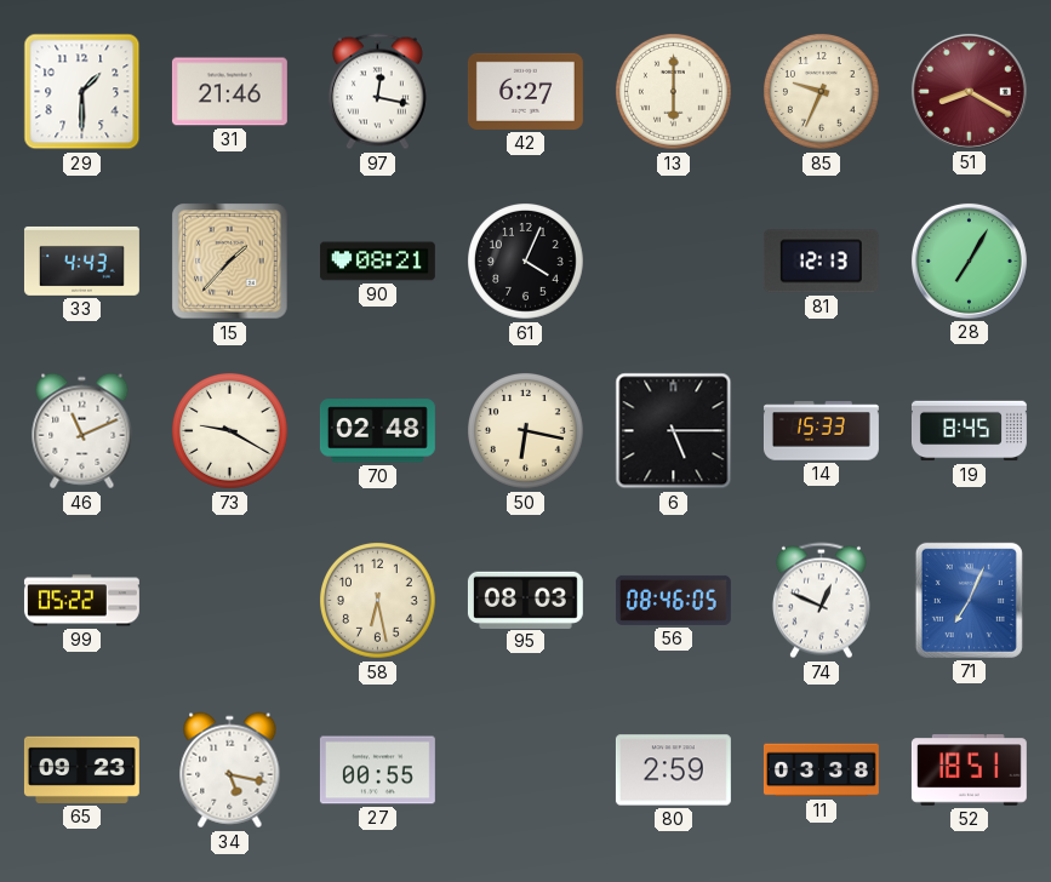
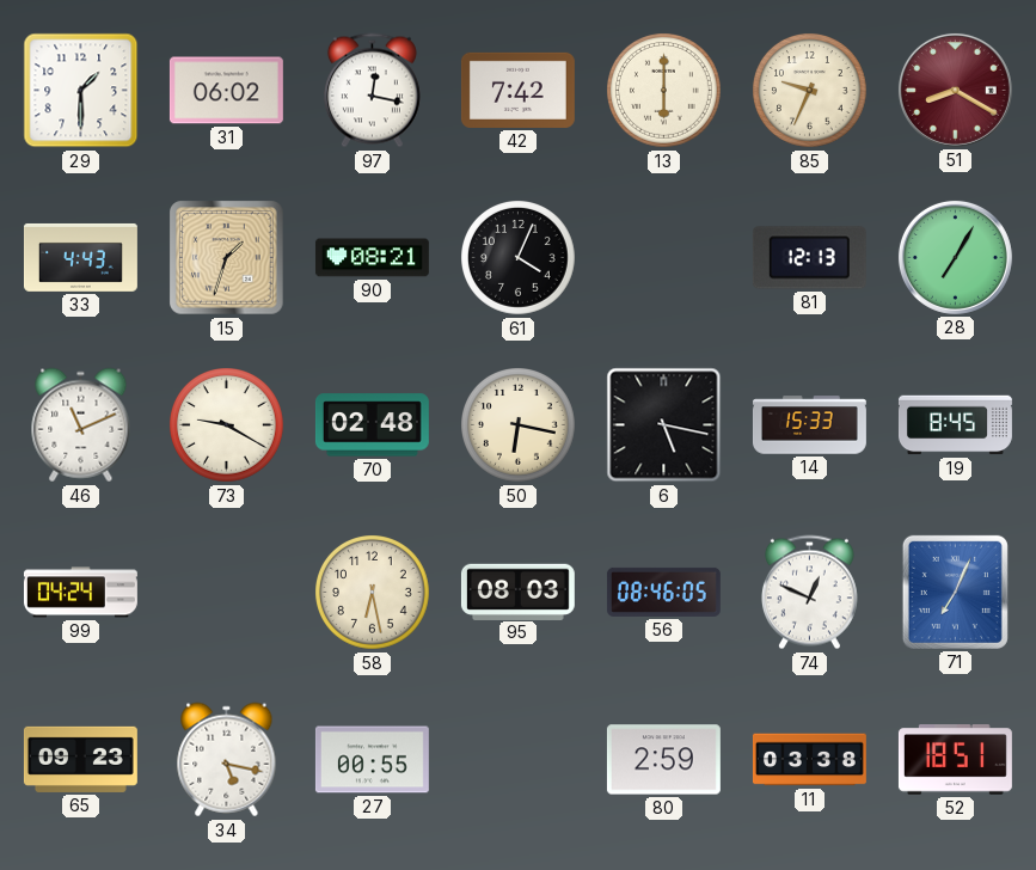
31: 21:46 -> 06:02
42: 6:27 -> 7:42
15: 1:37 -> 1:33
6: 5:15 -> 5:17
99: 05:22 -> 04:24
